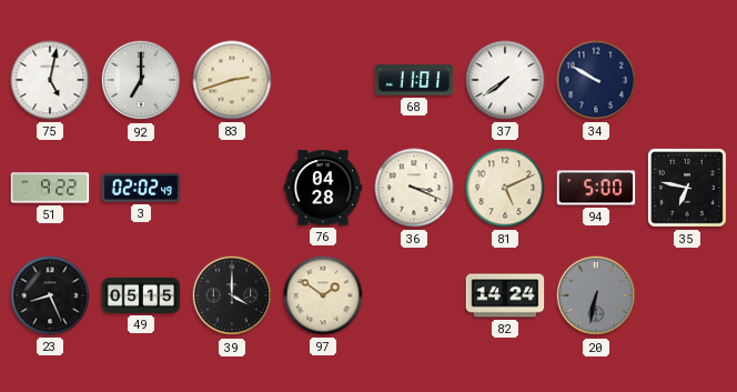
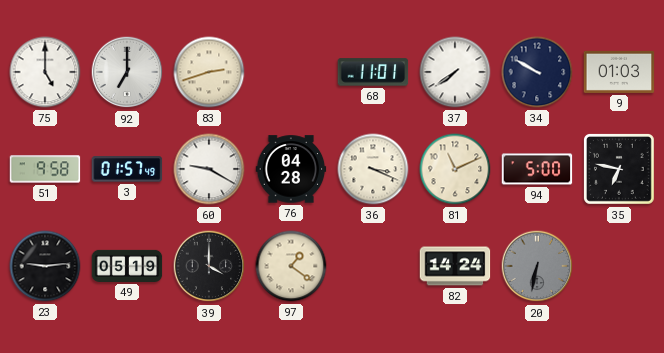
75: 5:02 -> 5:00
9: none -> 01:03
51: 9:22 -> 9:58
3: 02:02 -> 01:57
60: none -> 9:20
81: 5:11 -> 11:11
23: 8:26 -> 9:14
49: 05:15 -> 05:19
97: 1:51 -> 1:21
